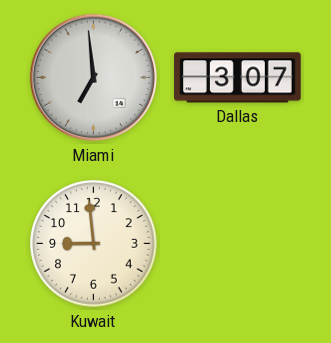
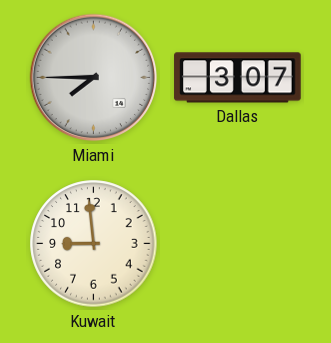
Miami: 6:59 -> 7:45
